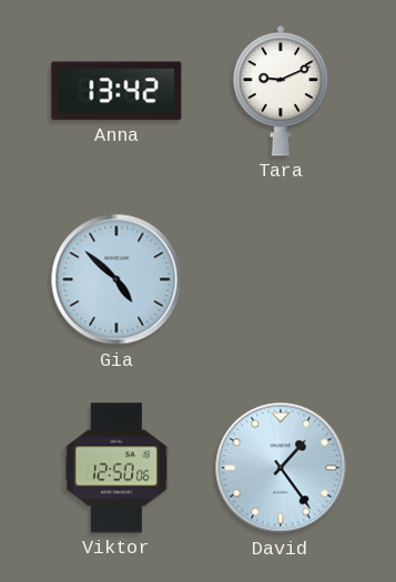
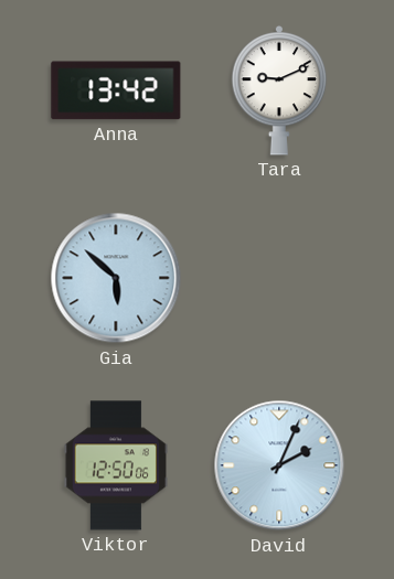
Gia: 4:52 -> 5:52
David: 1:24 -> 2:04
